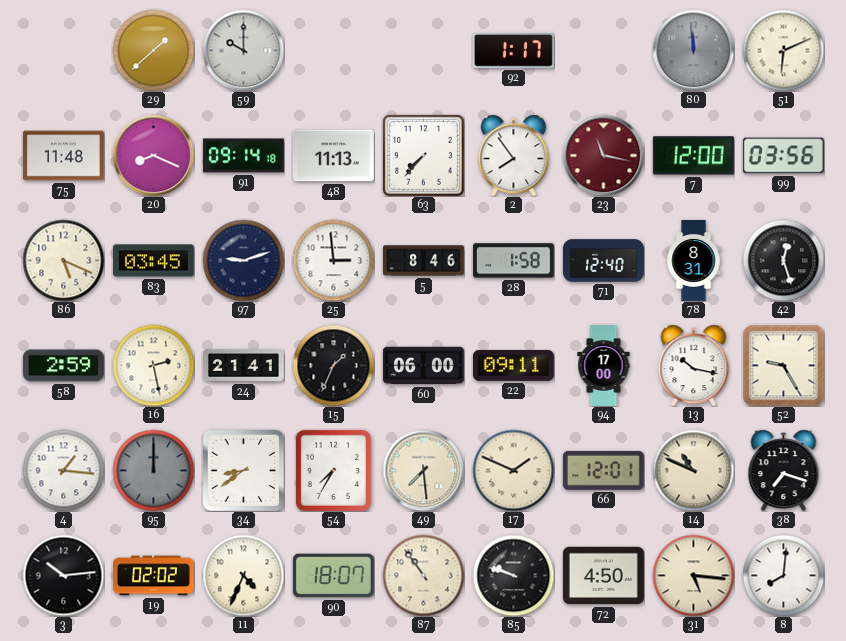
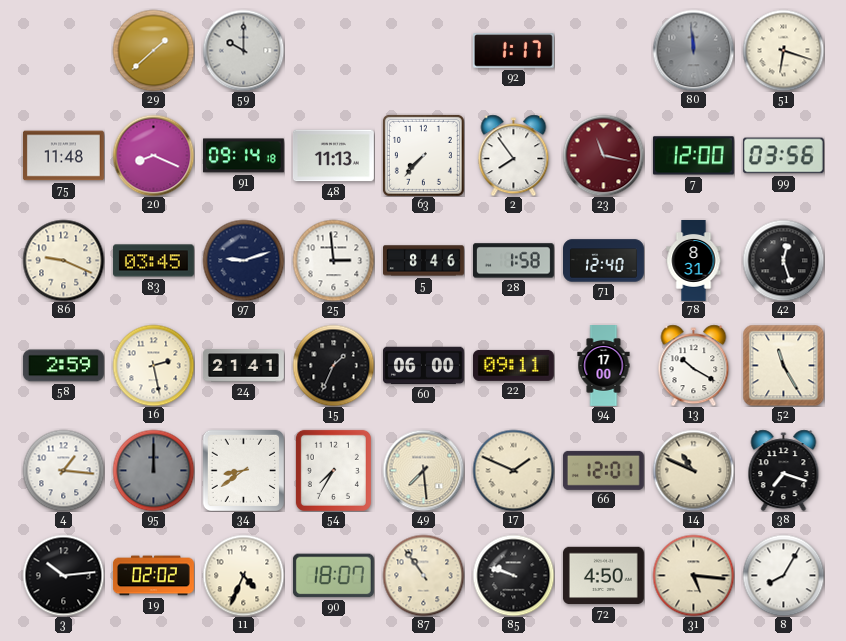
51: 6:11 -> 6:18
86: 5:19 -> 9:19
13: 10:17 -> 10:20
52: 9:25 -> 11:25
8: 8:01 -> 8:05
